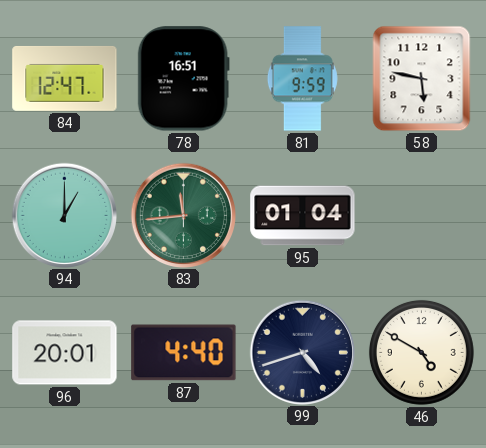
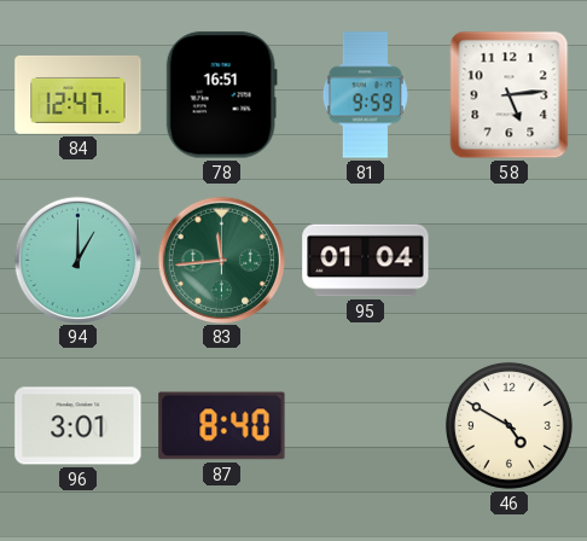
58: 5:47 -> 5:14
96: 20:01 -> 3:01
87: 4:40 -> 8:40
99: 4:42 -> none
